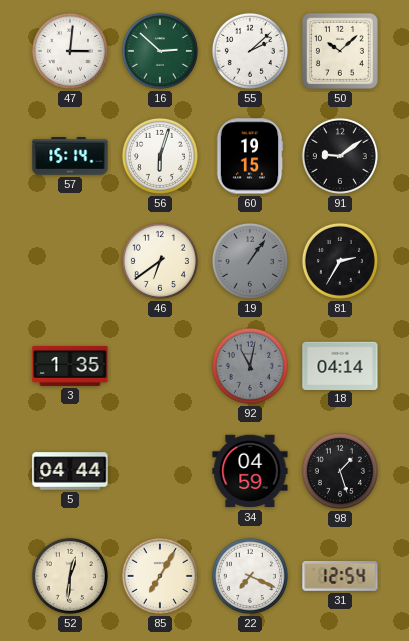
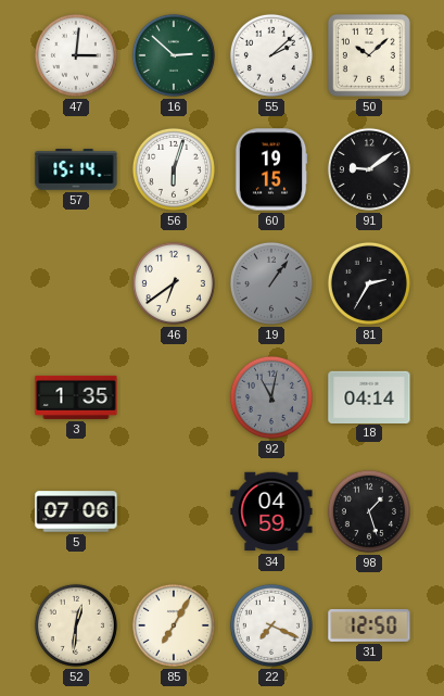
5: 04:44 -> 07:06
31: 12:54 -> 12:50
